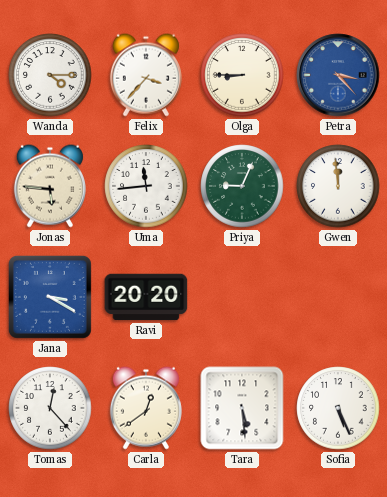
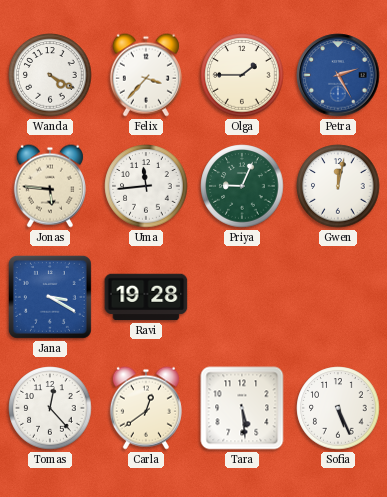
Wanda: 4:15 -> 4:20
Olga: 8:45 -> 1:45
Petra: 3:23 -> 2:25
Gwen: 11:59 -> 12:02
Ravi: 20:20 -> 19:28
